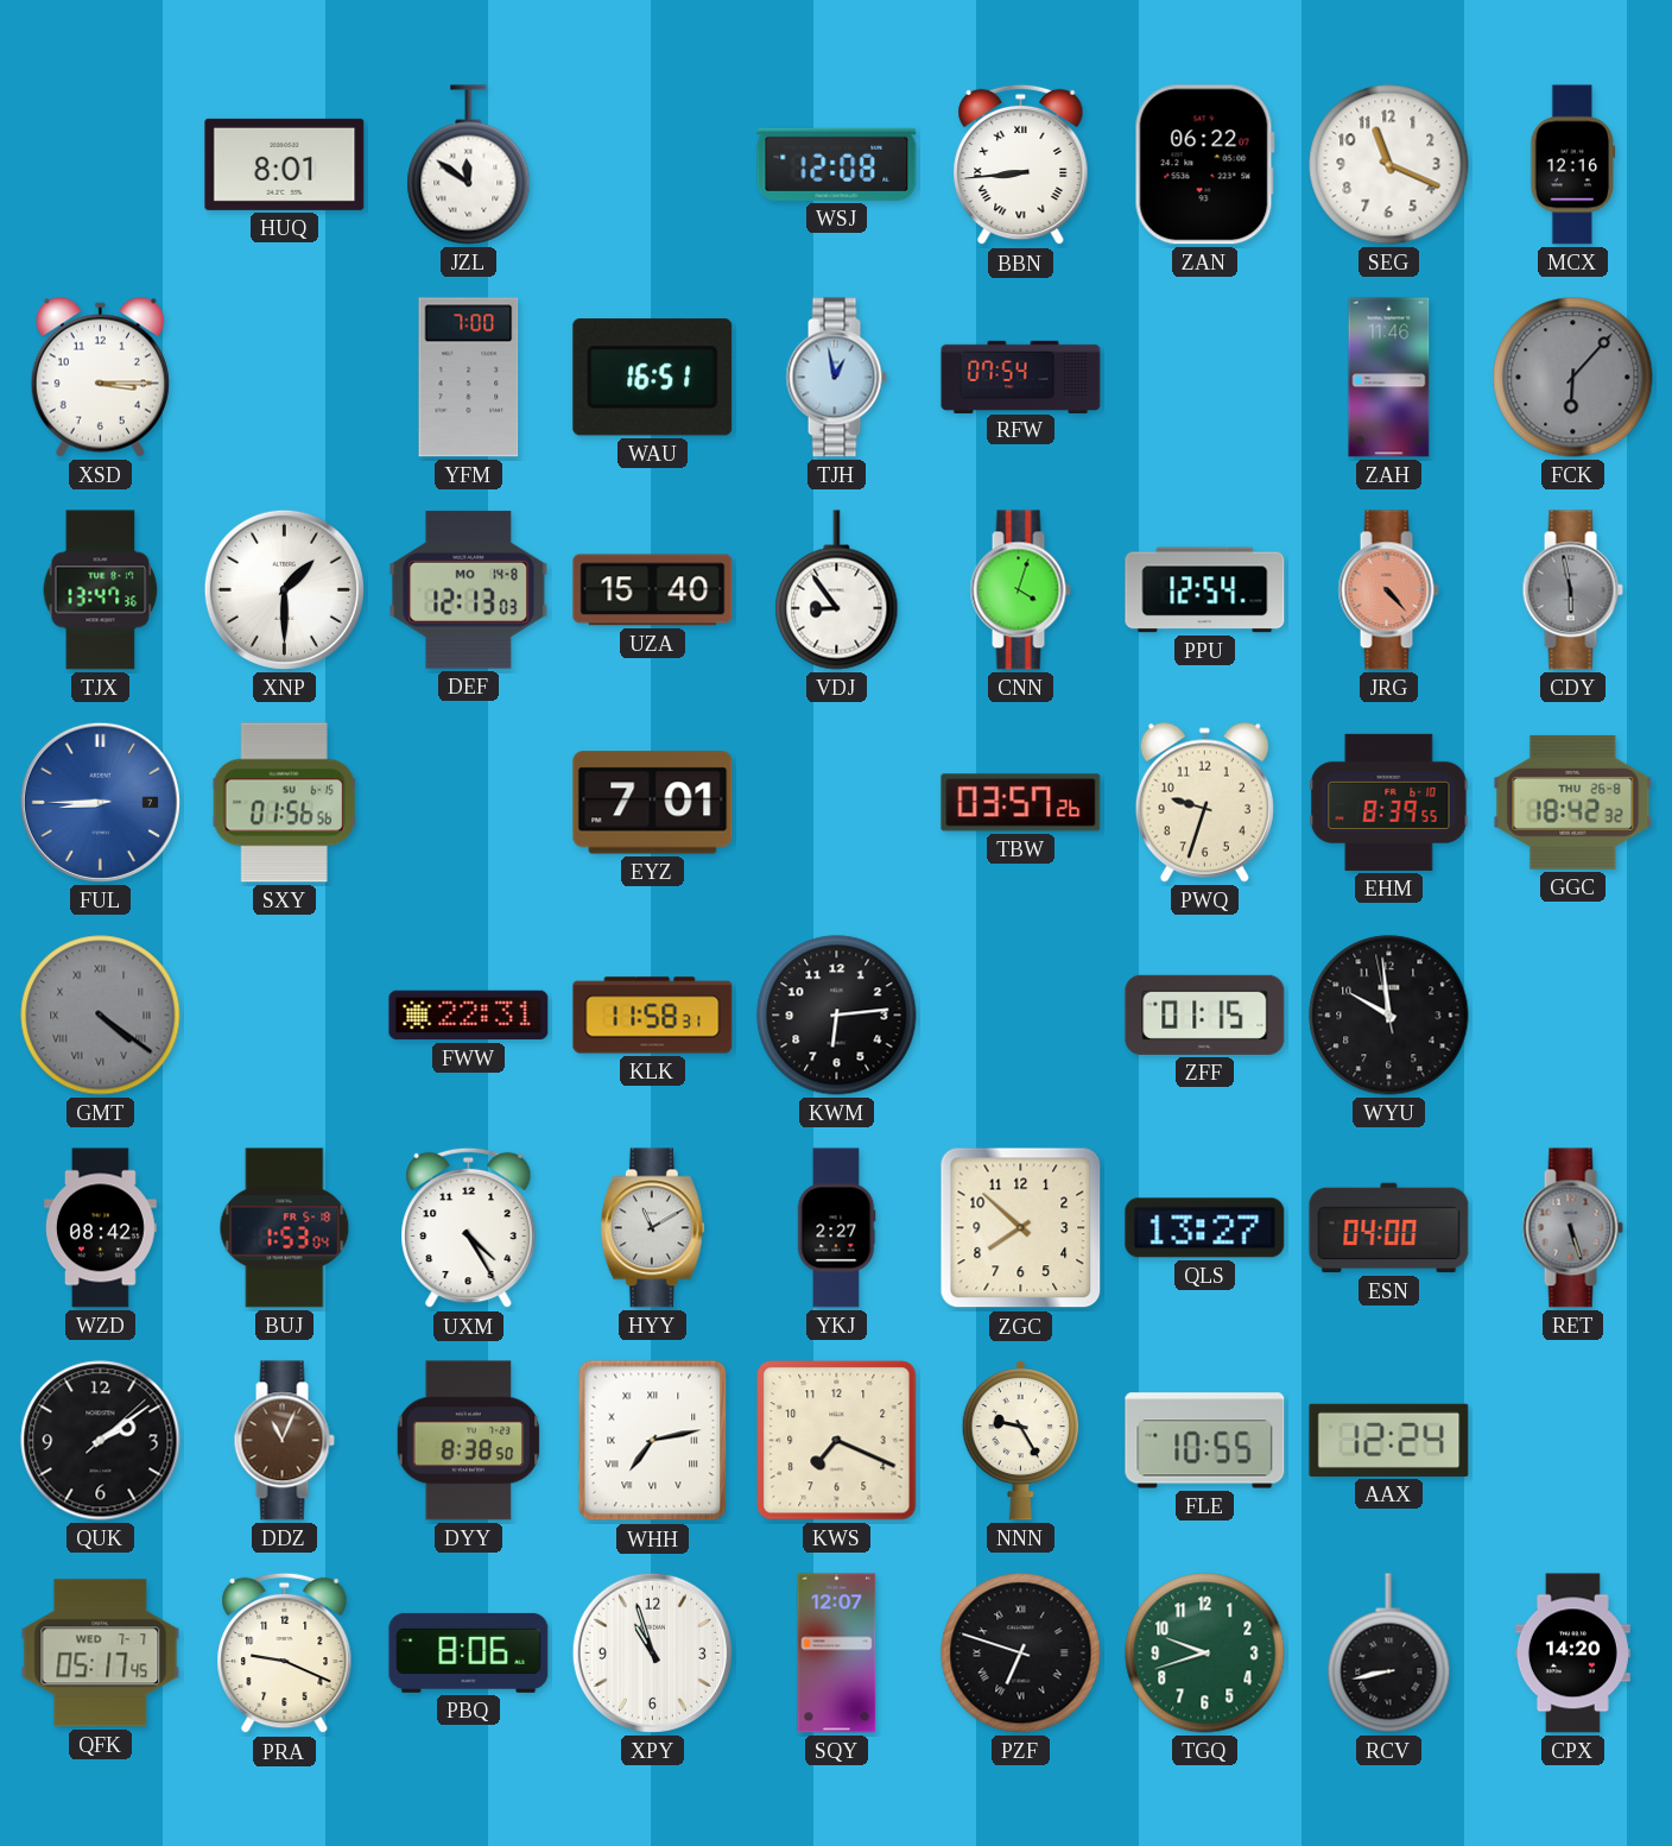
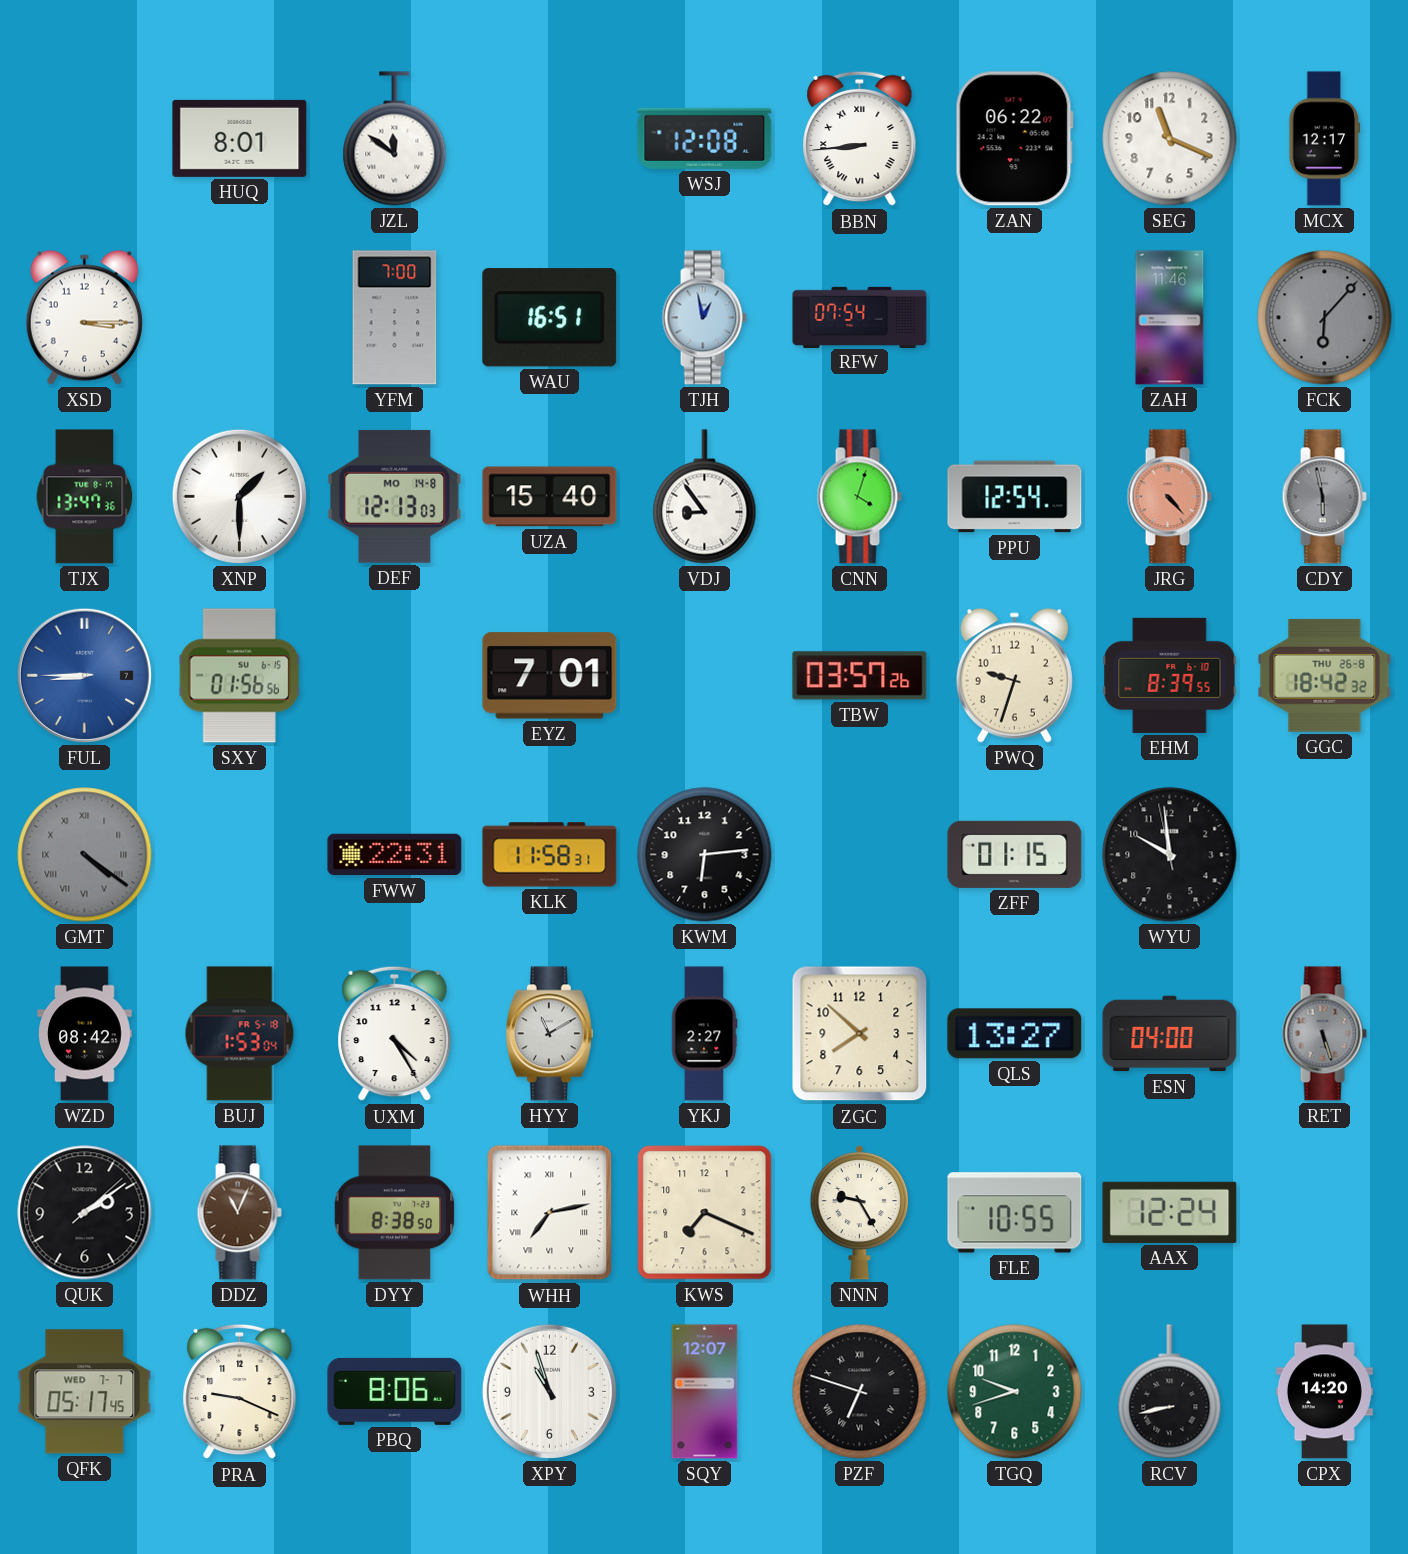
MCX: 12:16 -> 12:17
